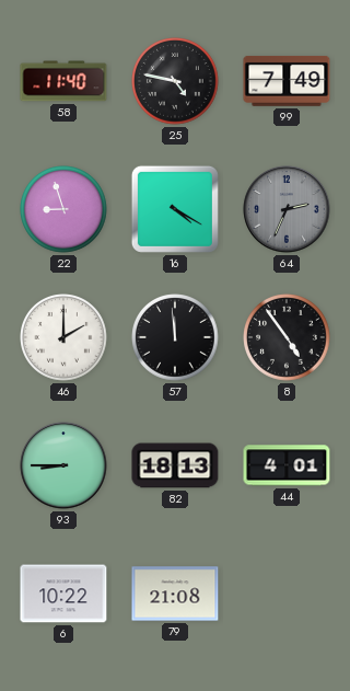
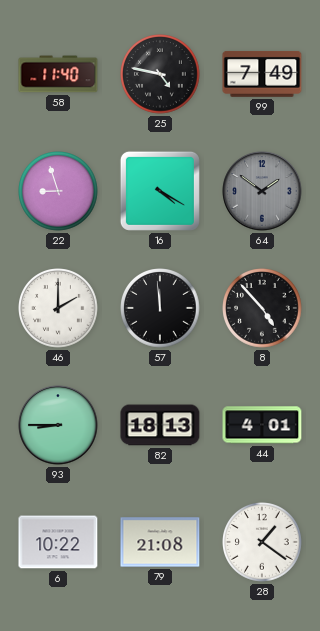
64: 2:34 -> 1:51
8: 4:54 -> 4:53
28: none -> 1:21
